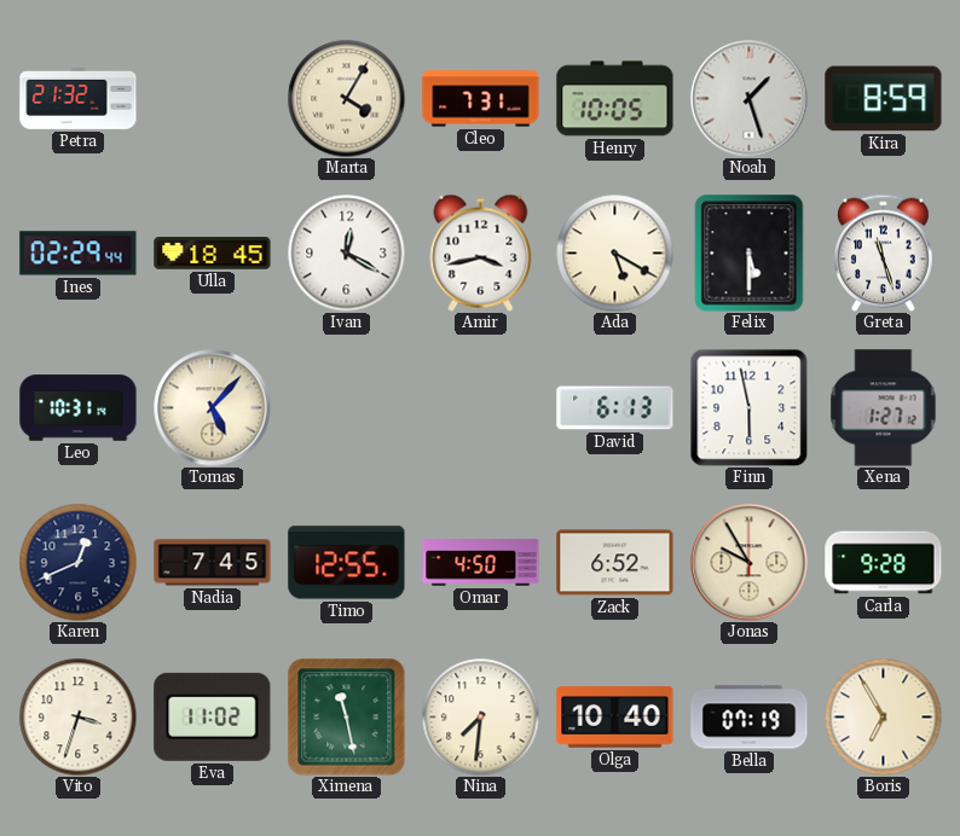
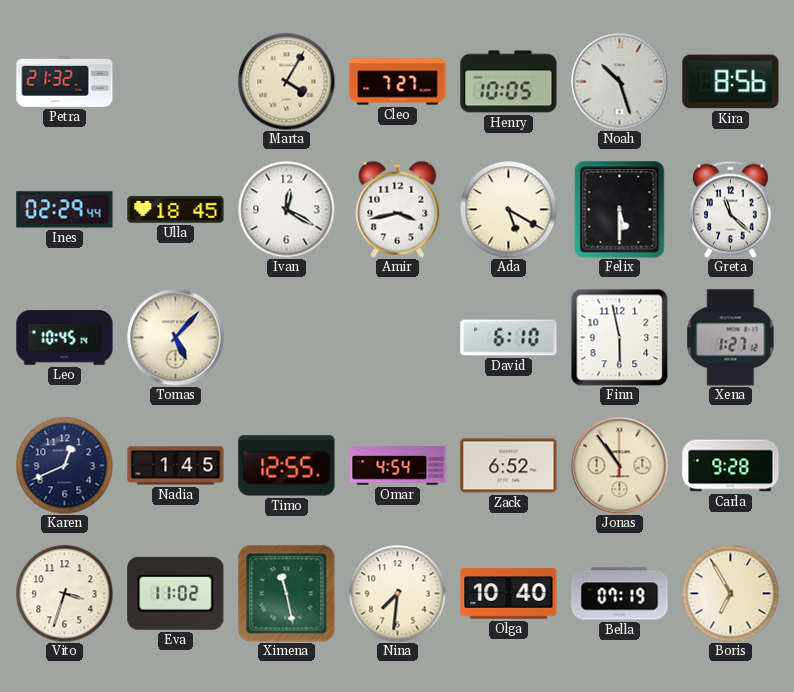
Cleo: 7:31 -> 7:27
Noah: 1:27 -> 10:27
Kira: 8:59 -> 8:56
Greta: 11:27 -> 11:22
Leo: 10:31 -> 10:45
David: 6:13 -> 6:10
Nadia: 7:45 -> 1:45
Omar: 4:50 -> 4:54
Jonas: 9:55 -> 10:54
